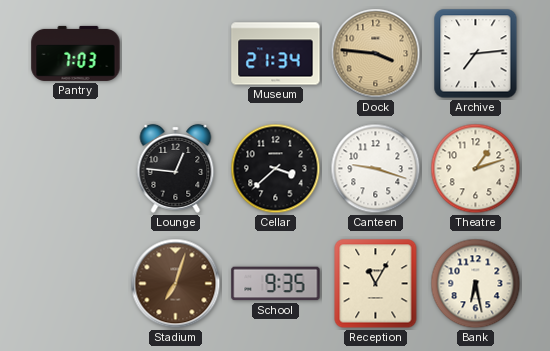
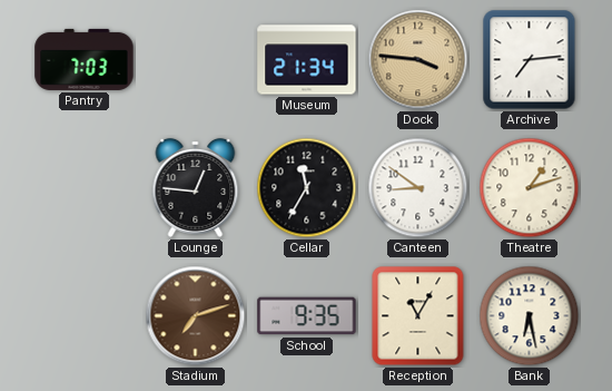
Cellar: 3:38 -> 11:35
Canteen: 9:18 -> 8:51
Stadium: 7:03 -> 7:12
